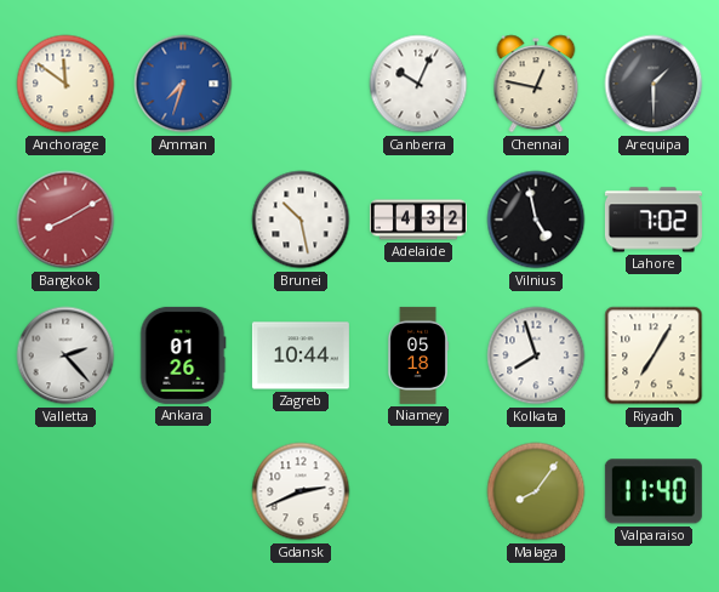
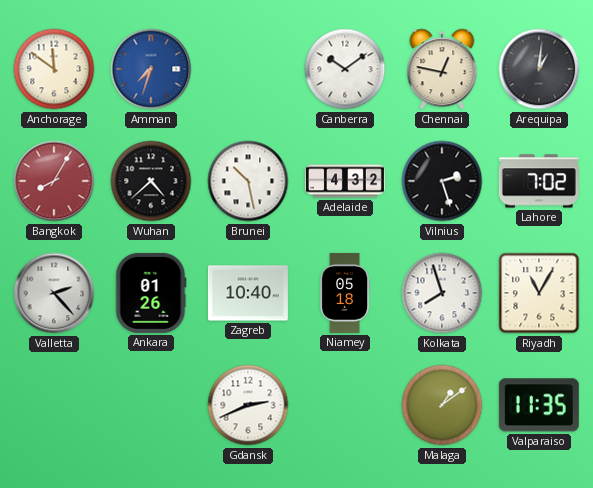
Canberra: 10:04 -> 10:09
Arequipa: 1:30 -> 1:01
Bangkok: 8:10 -> 8:05
Wuhan: none -> 4:38
Vilnius: 4:58 -> 2:27
Zagreb: 10:44 -> 10:40
Riyadh: 7:05 -> 11:05
Malaga: 8:06 -> 1:09
Valparaiso: 11:40 -> 11:35
